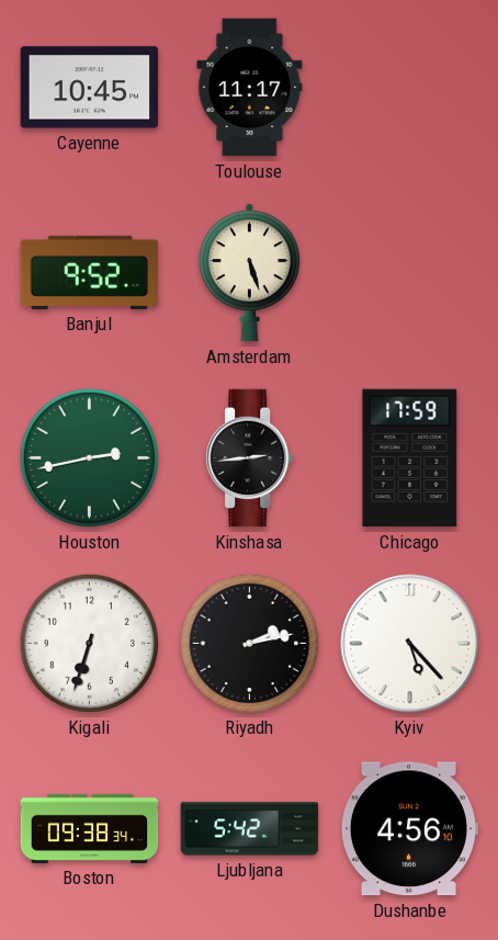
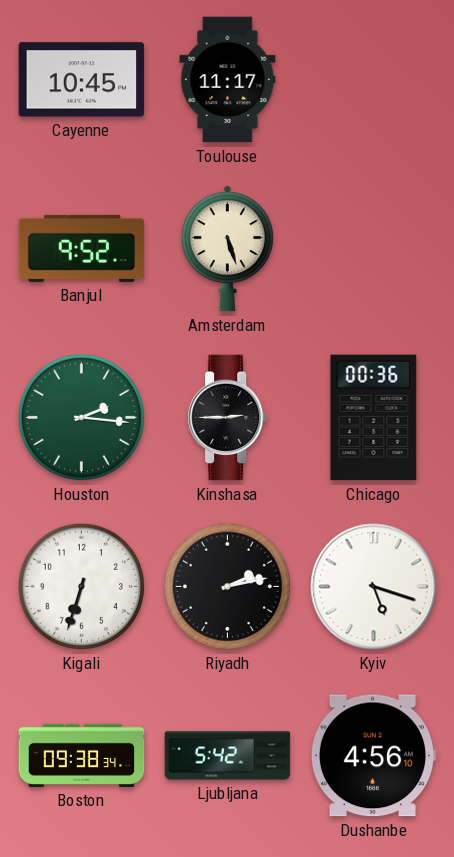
Houston: 2:43 -> 2:16
Kinshasa: 2:44 -> 2:45
Chicago: 17:59 -> 00:36
Kyiv: 5:23 -> 5:18
